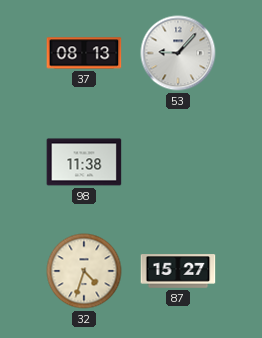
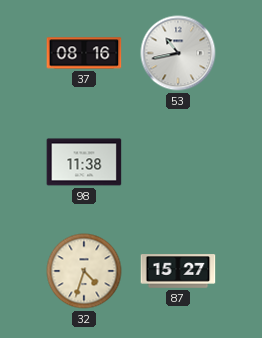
37: 08:13 -> 08:16
53: 9:07 -> 10:43
